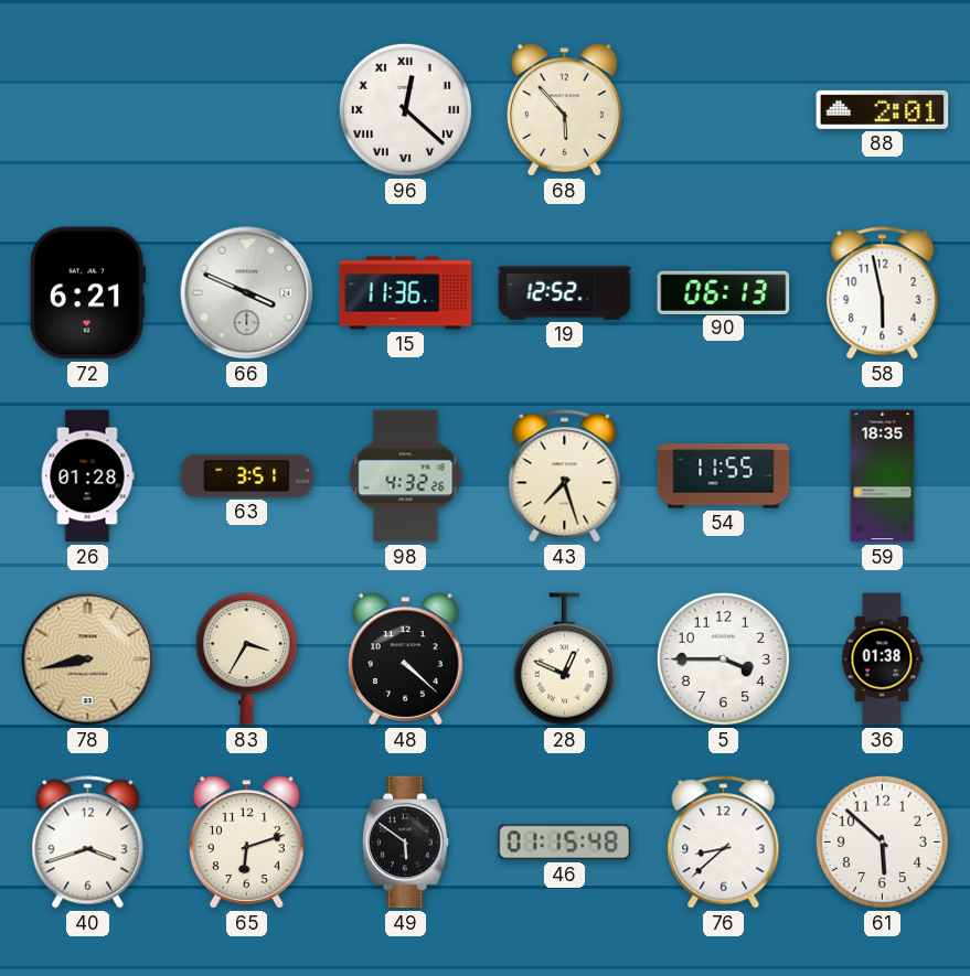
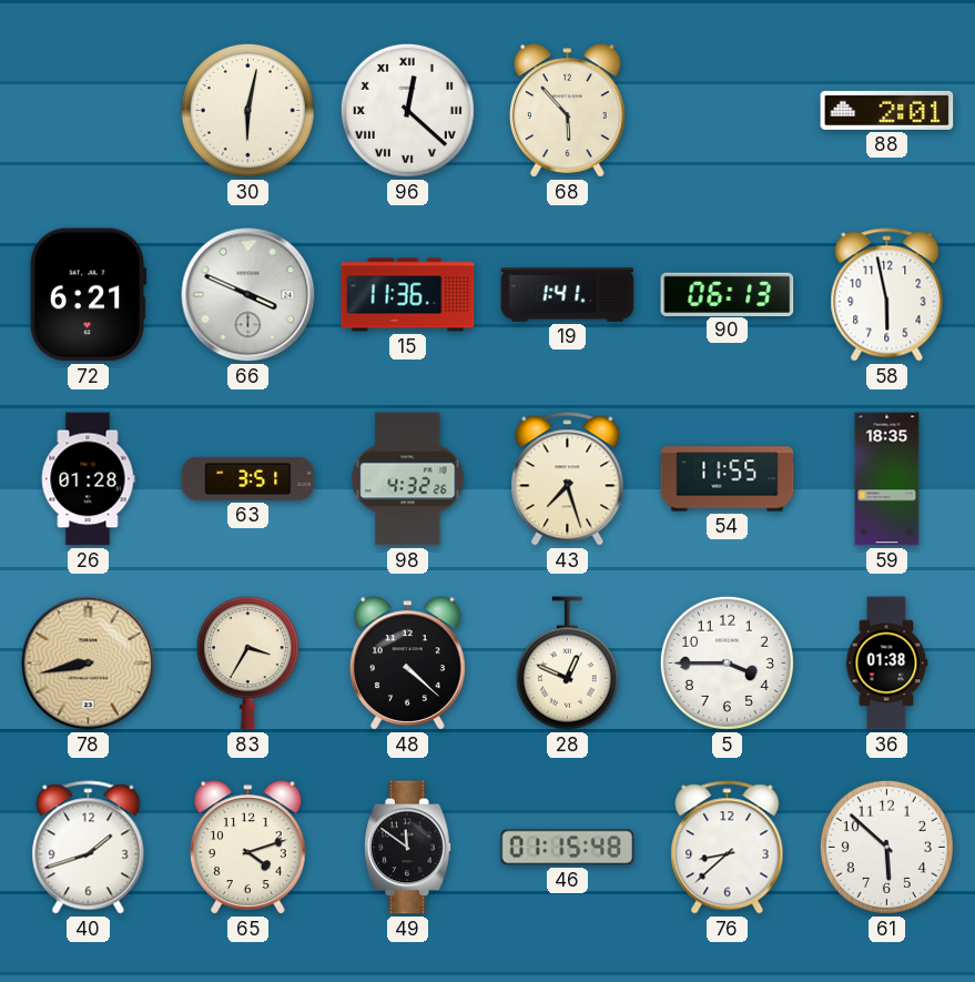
30: none -> 6:02
19: 12:52 -> 1:41
40: 3:42 -> 1:42
65: 6:12 -> 4:12
49: 5:51 -> 11:51
